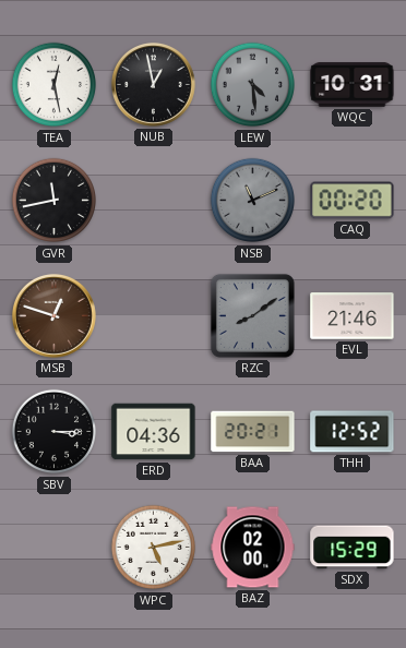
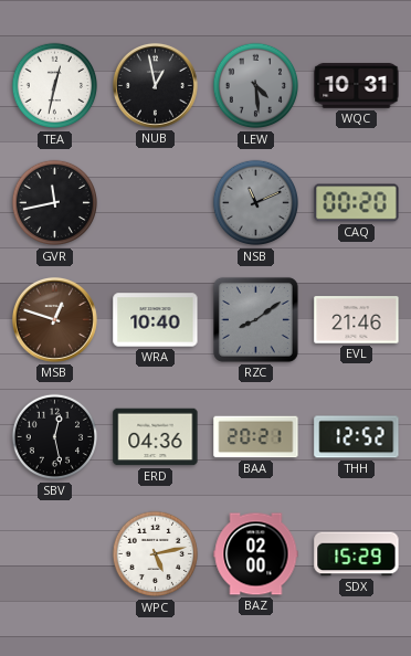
TEA: 12:28 -> 12:32
WRA: none -> 10:40
SBV: 3:15 -> 12:28
